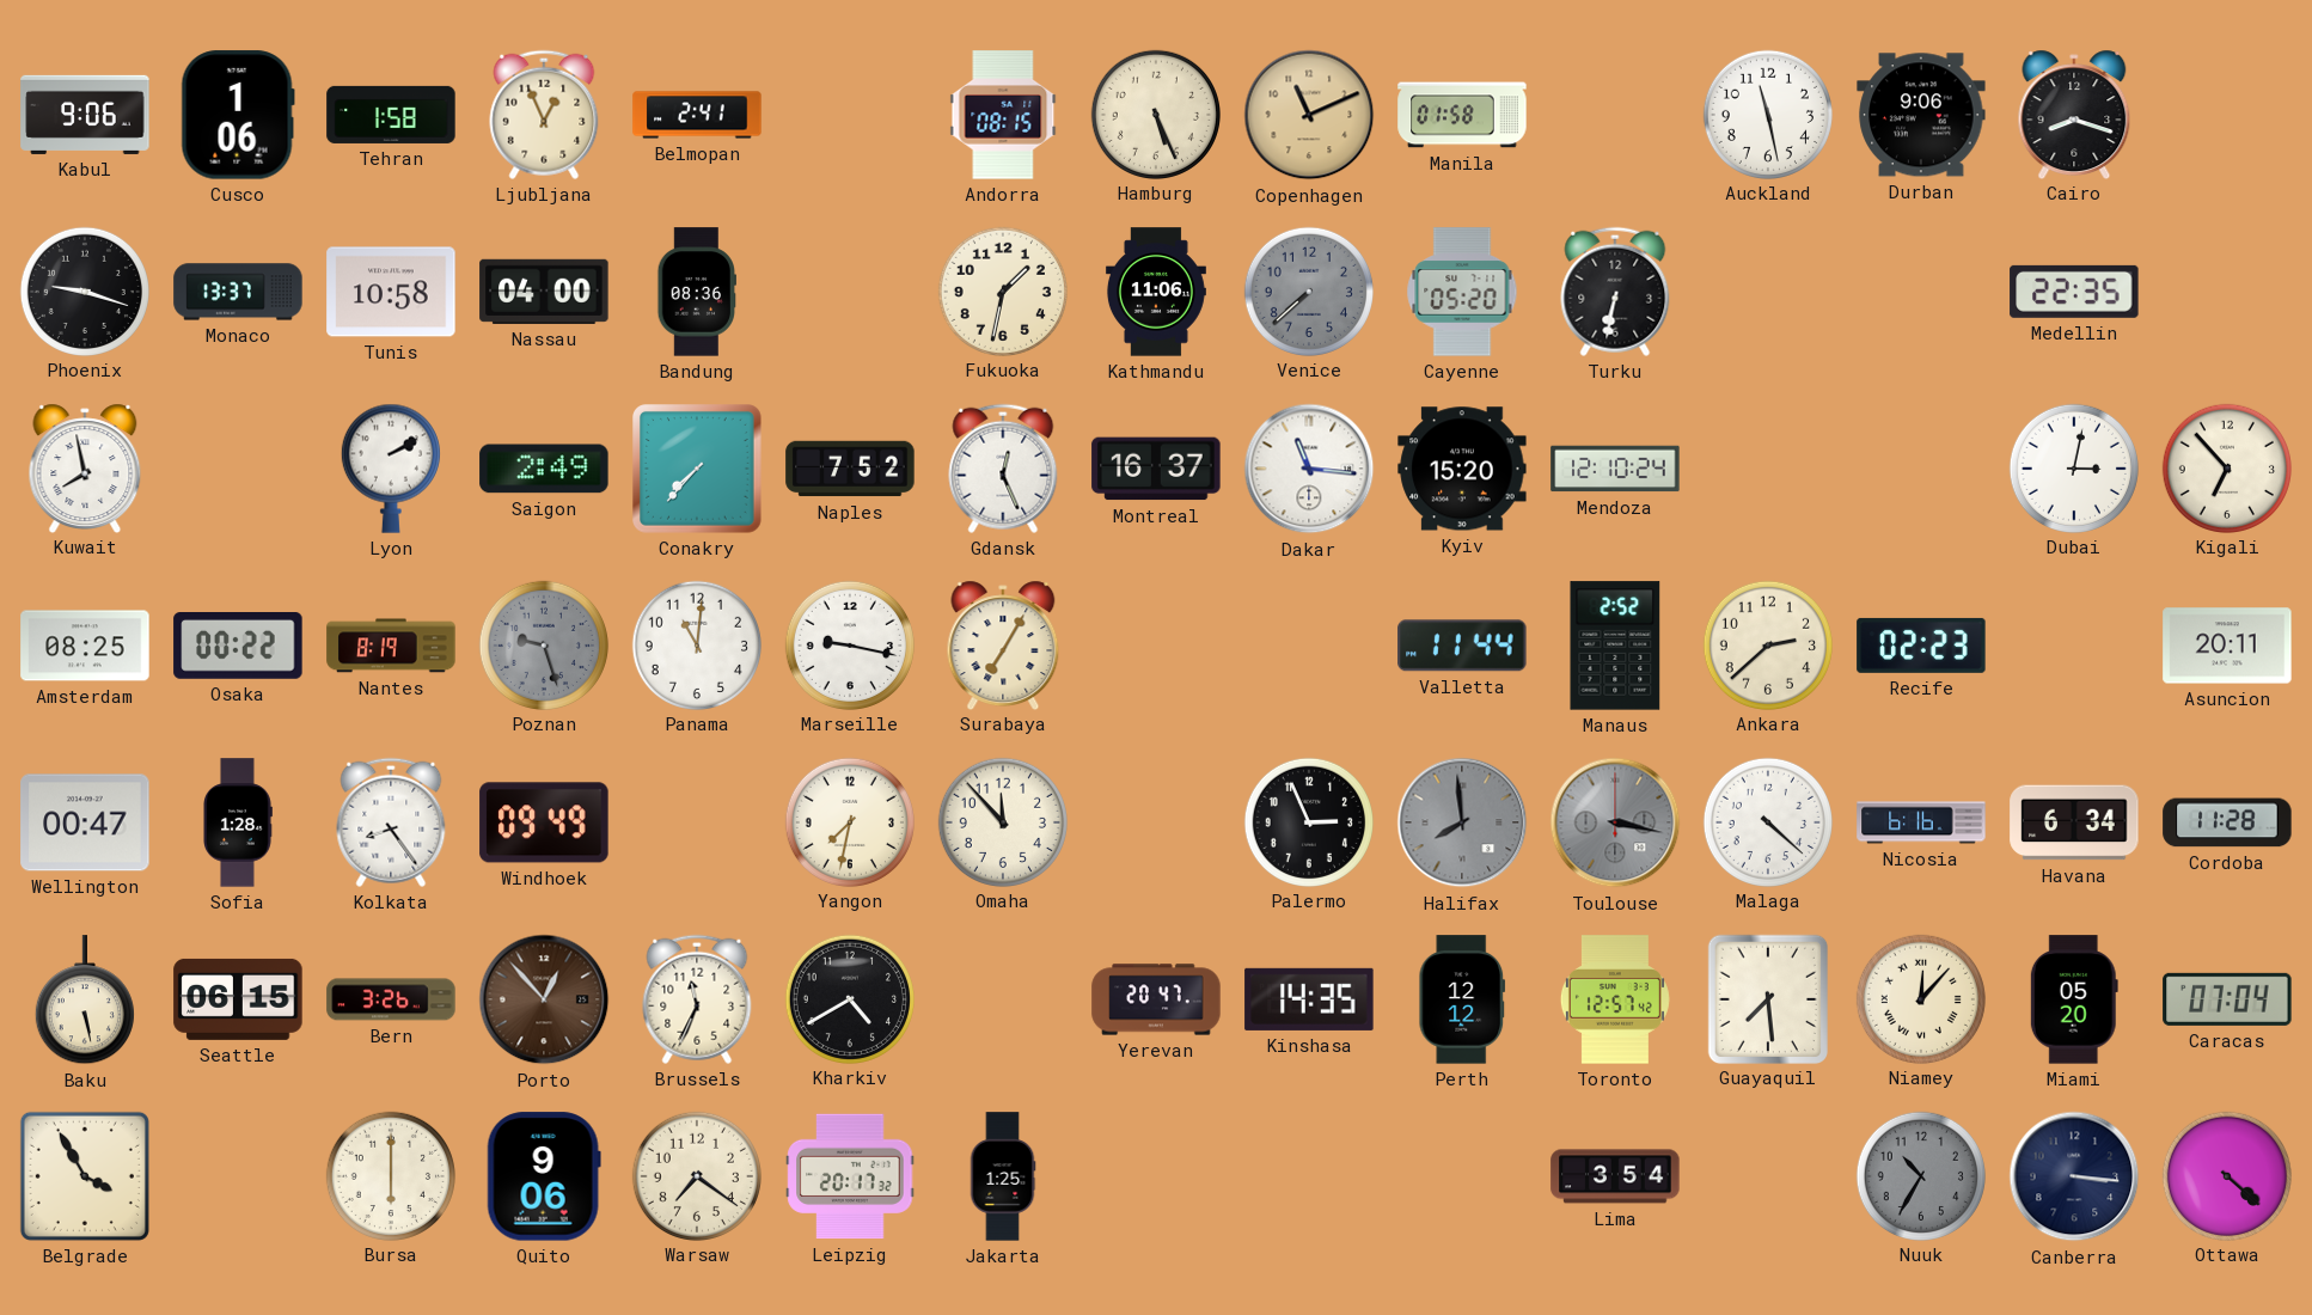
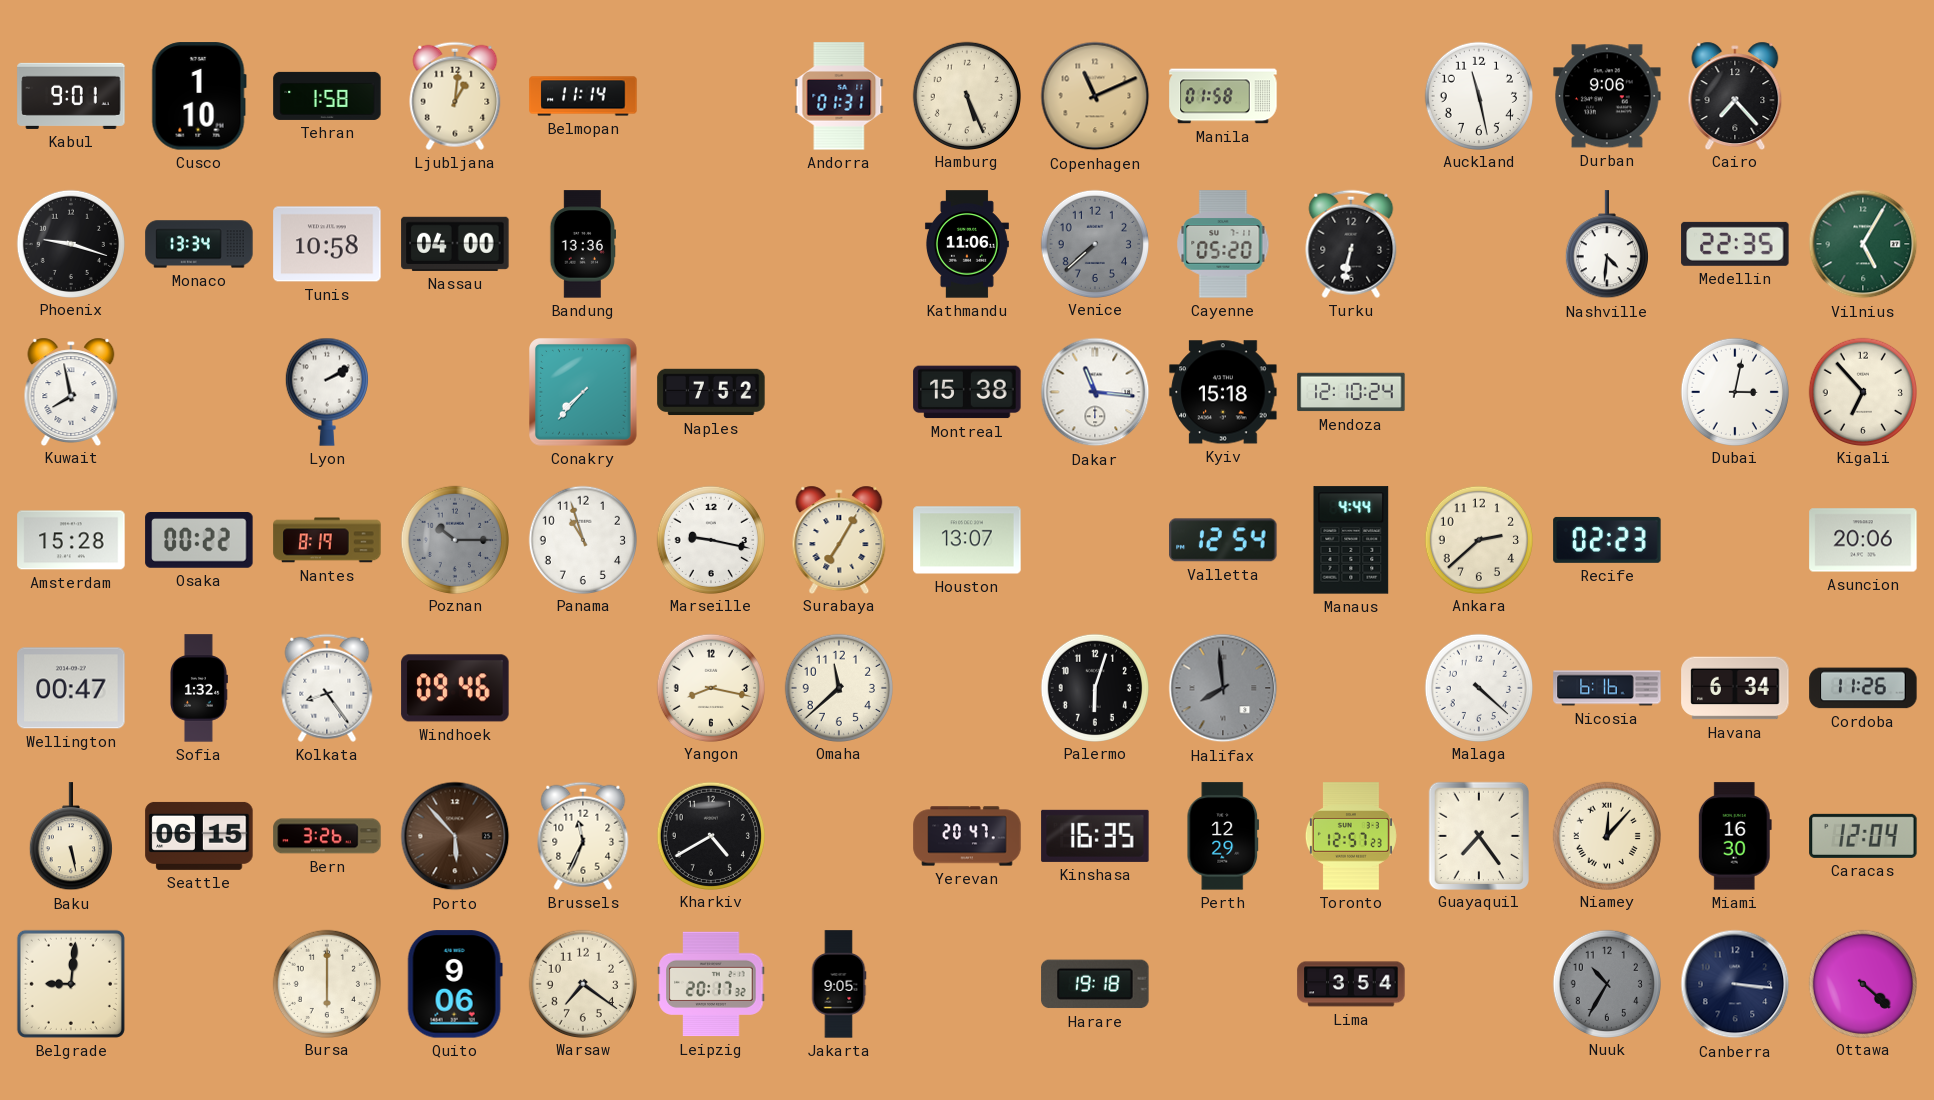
Kabul: 9:06 -> 9:01
Cusco: 1:06 -> 1:10
Ljubljana: 12:56 -> 1:01
Belmopan: 2:41 -> 11:14
Andorra: 08:15 -> 01:31
Cairo: 8:18 -> 7:23
Monaco: 13:37 -> 13:34
Bandung: 08:36 -> 13:36
Fukuoka: 1:32 -> none
Nashville: none -> 4:31
Vilnius: none -> 5:05
Saigon: 2:49 -> none
Gdansk: 12:26 -> none
Montreal: 16:37 -> 15:38
Kyiv: 15:20 -> 15:18
Amsterdam: 08:25 -> 15:28
Poznan: 9:27 -> 10:15
Panama: 11:01 -> 10:57
Houston: none -> 13:07
Valletta: 11:44 -> 12:54
Manaus: 2:52 -> 4:44
Asuncion: 20:11 -> 20:06
Sofia: 1:28 -> 1:32
Windhoek: 09:49 -> 09:46
Yangon: 7:32 -> 8:17
Omaha: 11:53 -> 11:38
Palermo: 2:56 -> 6:03
Toulouse: 3:17 -> none
Cordoba: 11:28 -> 11:26
Porto: 12:53 -> 5:53
Kinshasa: 14:35 -> 16:35
Perth: 12:12 -> 12:29
Toronto: 12:57:42 -> 12:57:23
Guayaquil: 7:29 -> 7:24
Miami: 05:20 -> 16:30
Caracas: 07:04 -> 12:04
Belgrade: 3:55 -> 9:01
Jakarta: 1:25 -> 9:05
Harare: none -> 19:18
